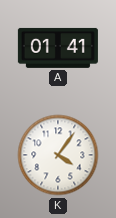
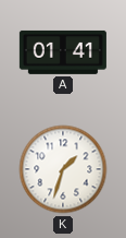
K: 4:06 -> 1:33
